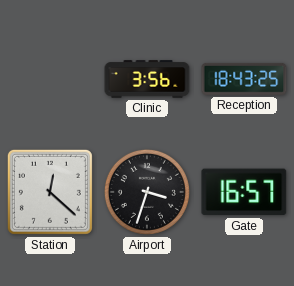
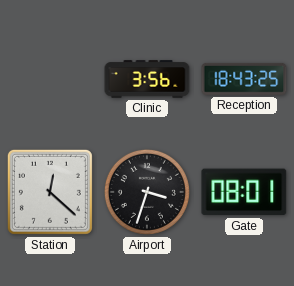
Gate: 16:57 -> 08:01
